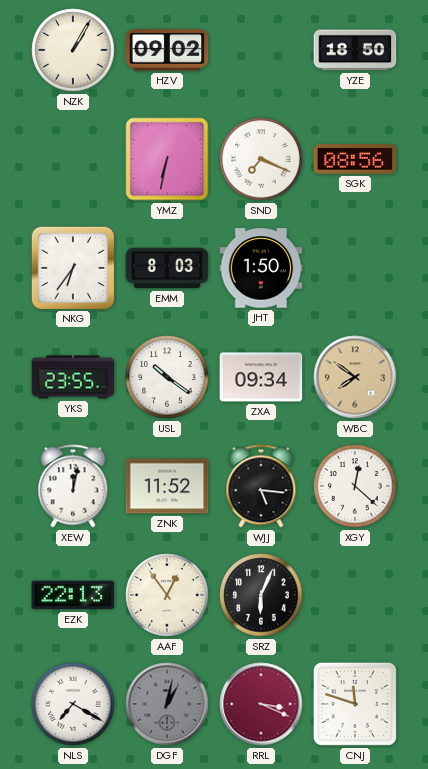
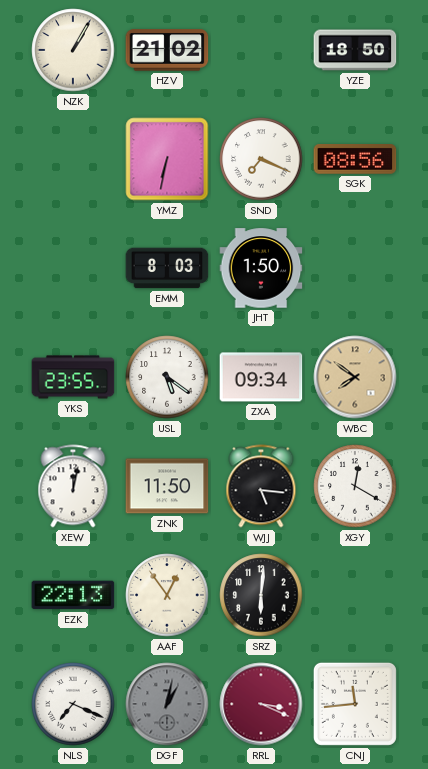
HZV: 09:02 -> 21:02
NKG: 6:36 -> none
USL: 10:21 -> 5:21
ZNK: 11:52 -> 11:50
XGY: 12:22 -> 12:20
SRZ: 6:04 -> 6:01
NLS: 7:20 -> 7:19
CNJ: 11:48 -> 11:44
